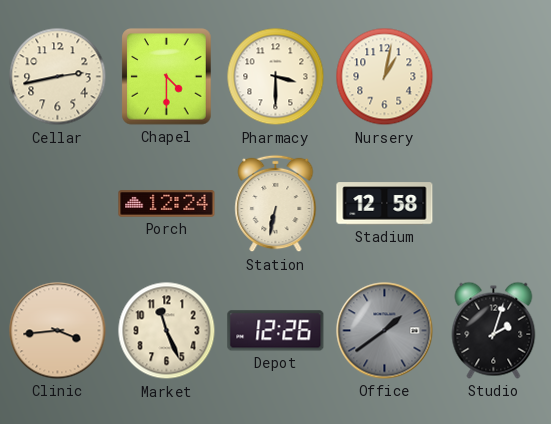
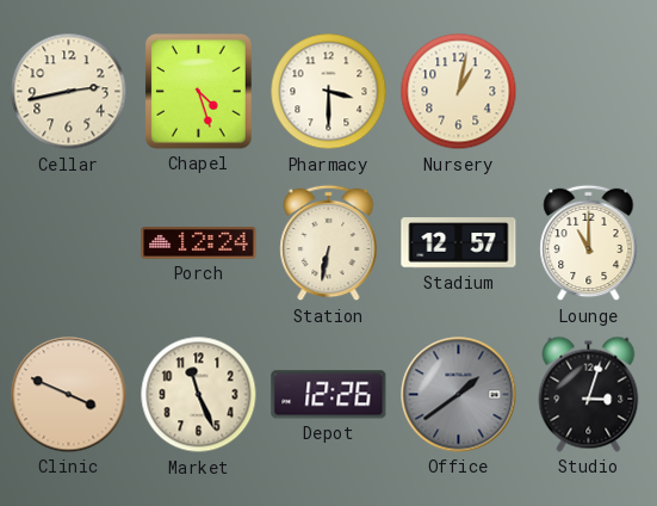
Chapel: 4:30 -> 4:27
Stadium: 12:58 -> 12:57
Lounge: none -> 11:00
Clinic: 3:44 -> 3:49
Studio: 2:03 -> 3:03
